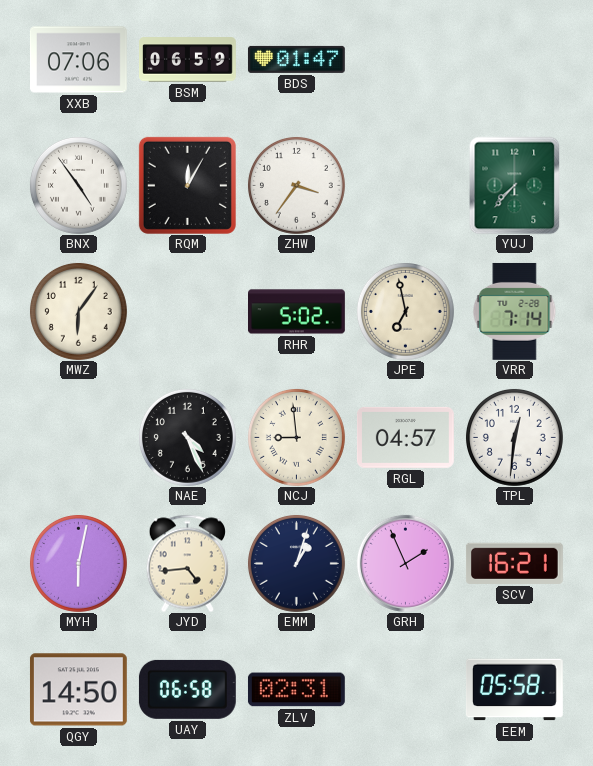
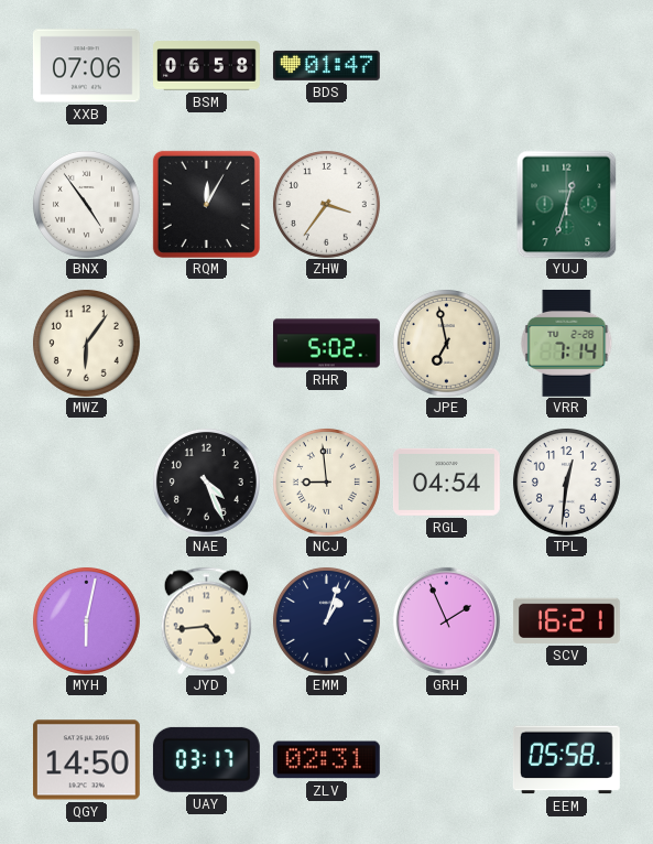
BSM: 06:59 -> 06:58
YUJ: 7:37 -> 12:33
RGL: 04:57 -> 04:54
UAY: 06:58 -> 03:17
